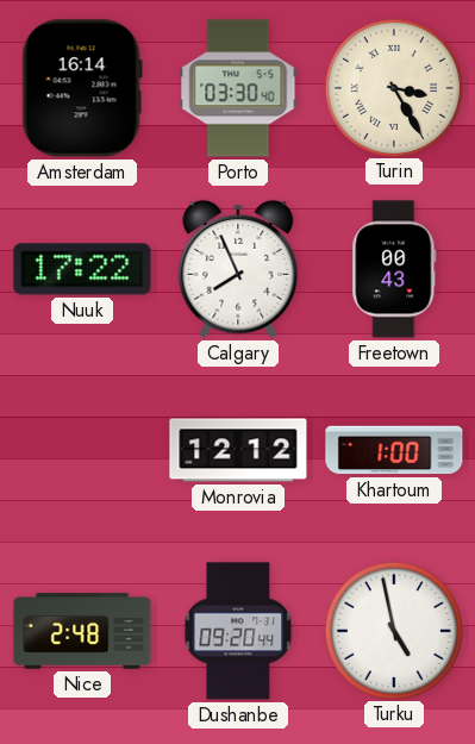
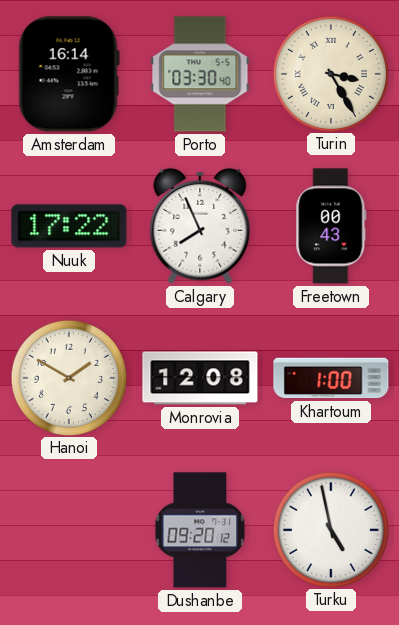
Hanoi: none -> 1:50
Monrovia: 12:12 -> 12:08
Nice: 2:48 -> none
Dushanbe: 09:20:44 -> 09:20:12
